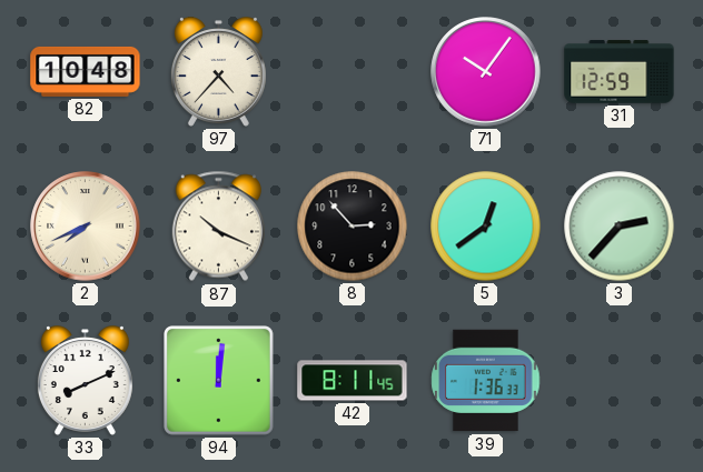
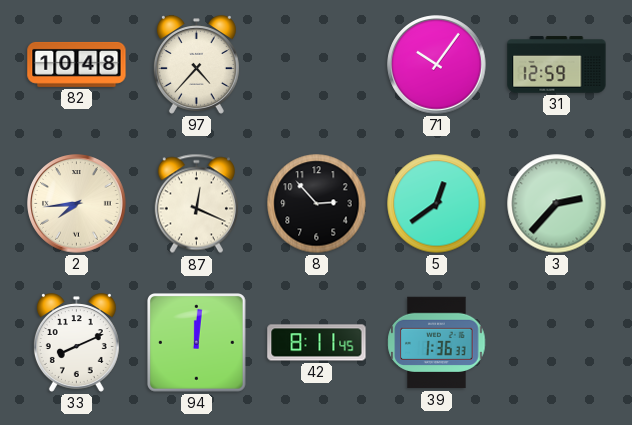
2: 7:41 -> 7:44
87: 10:19 -> 12:19
